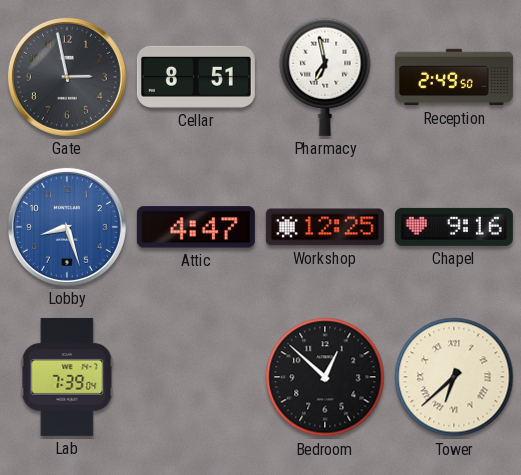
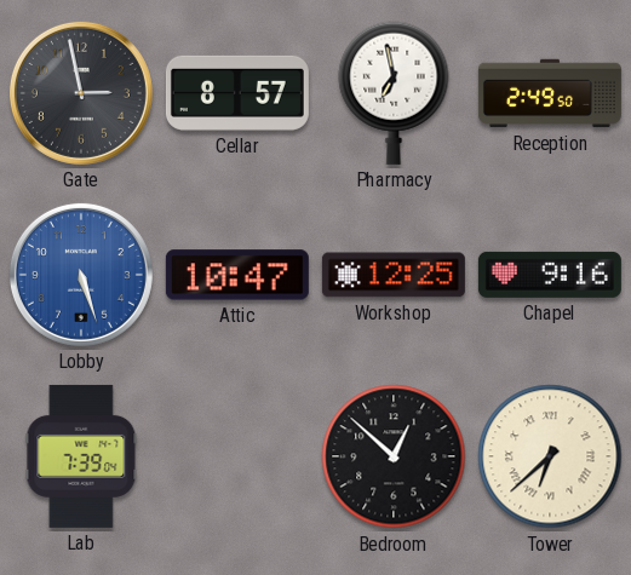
Cellar: 8:51 -> 8:57
Lobby: 8:27 -> 5:27
Attic: 4:47 -> 10:47
